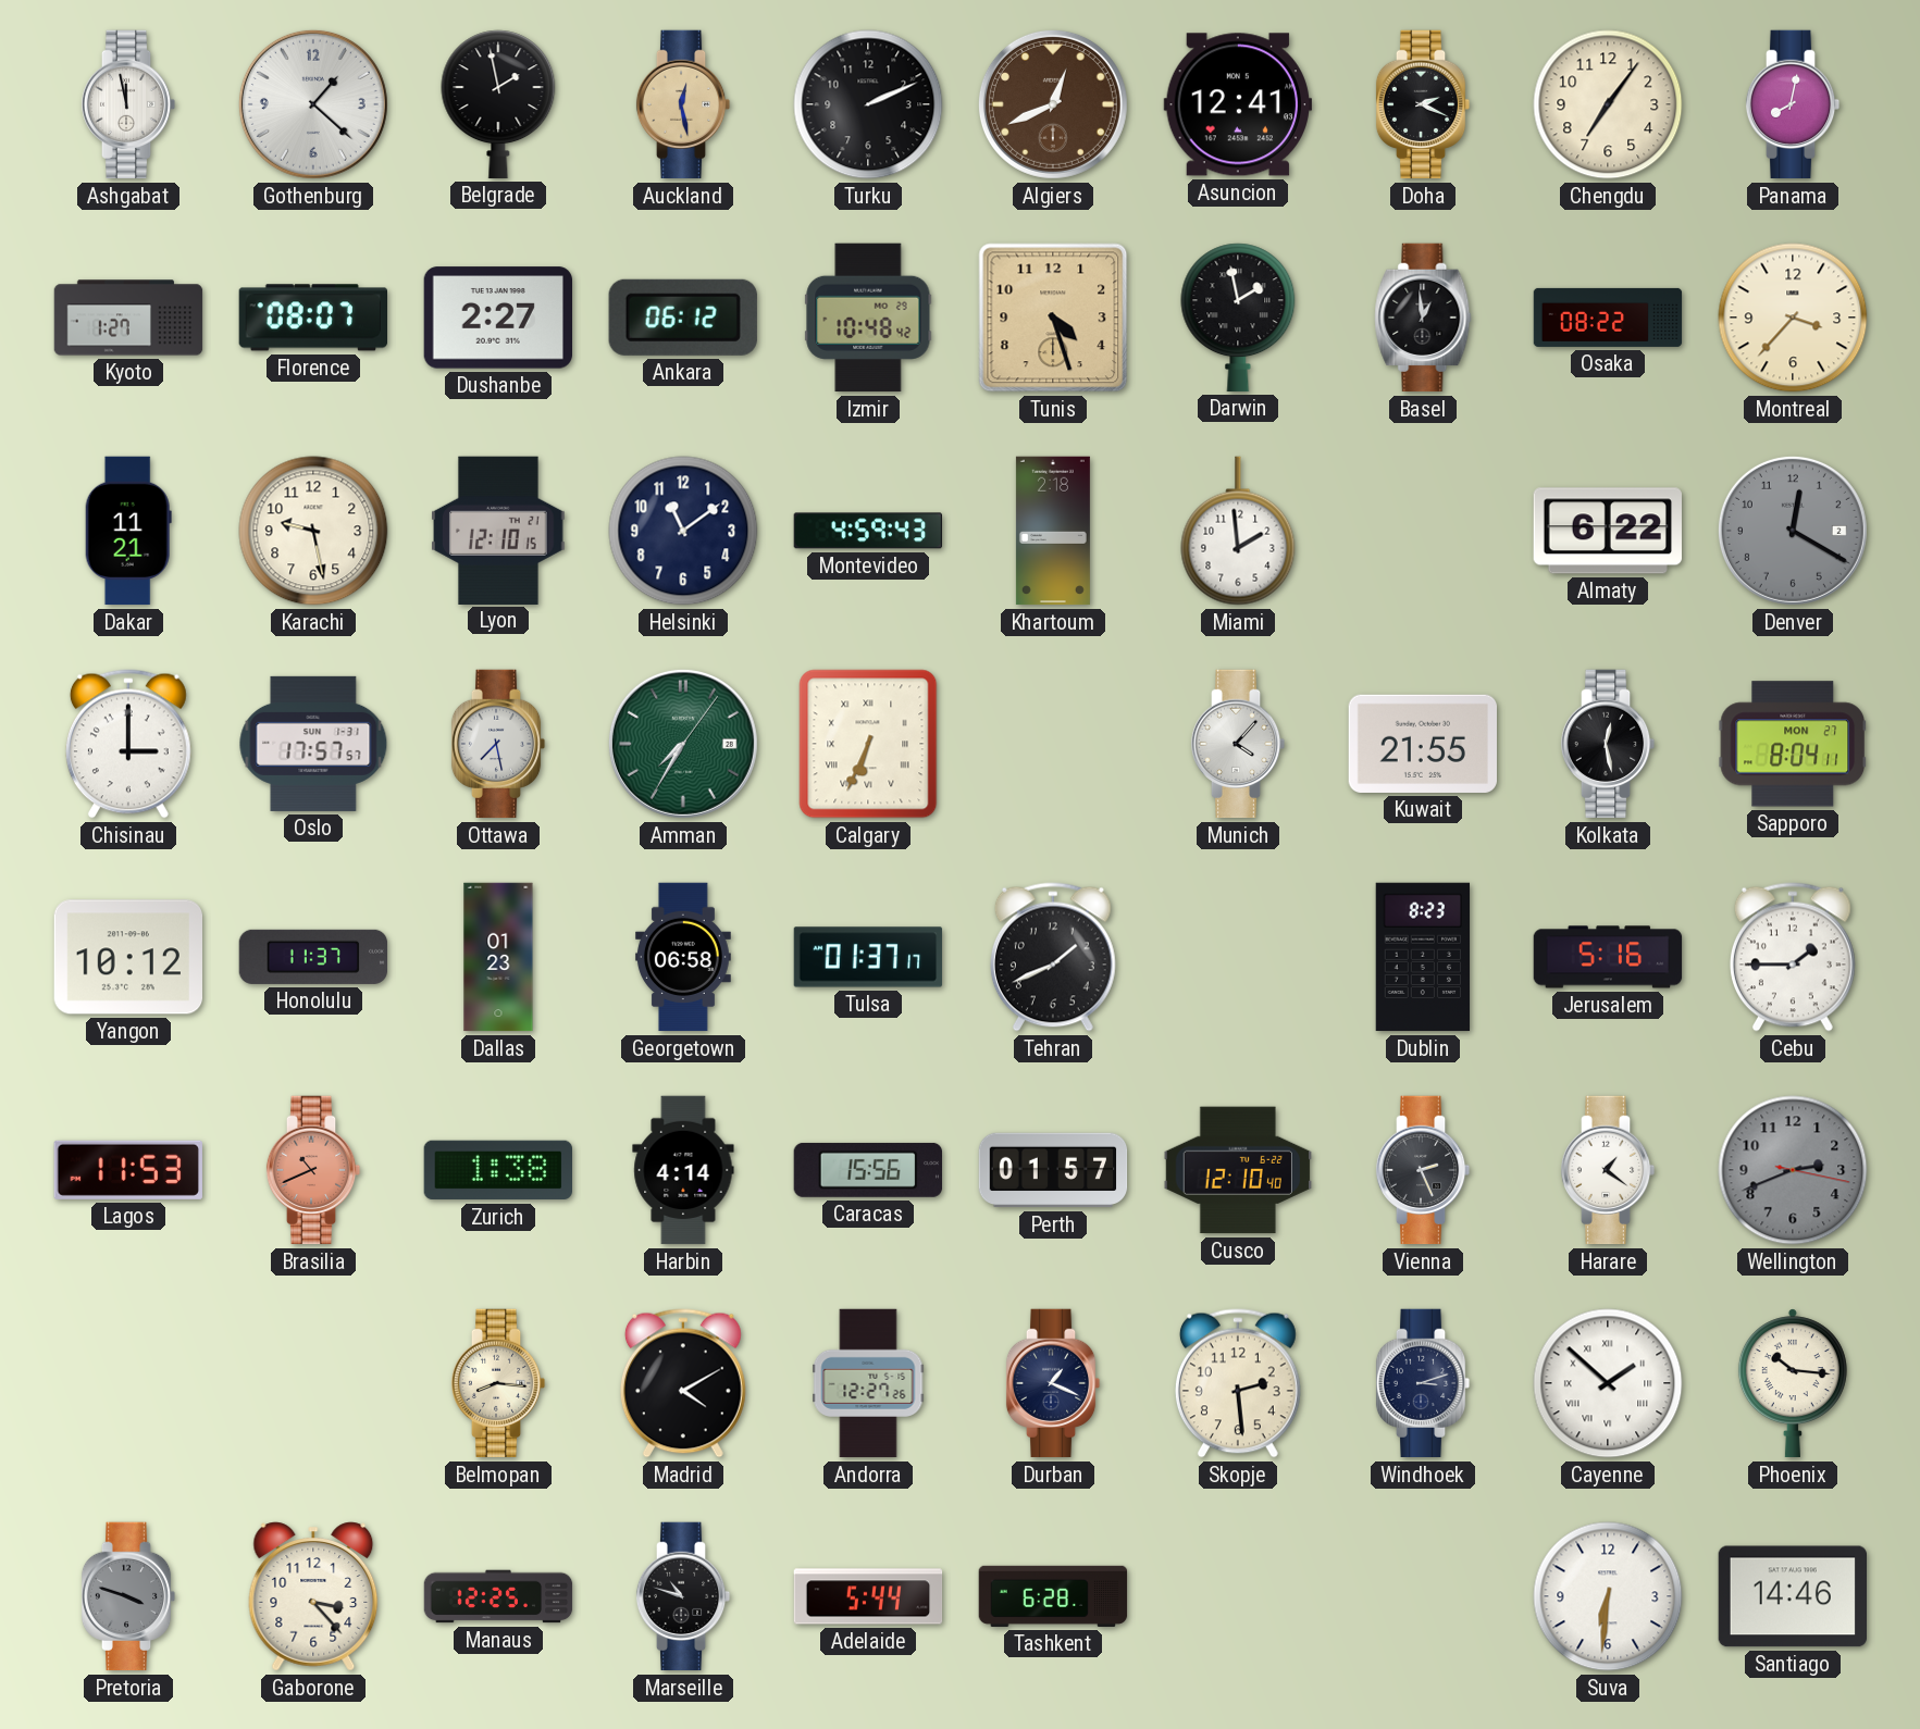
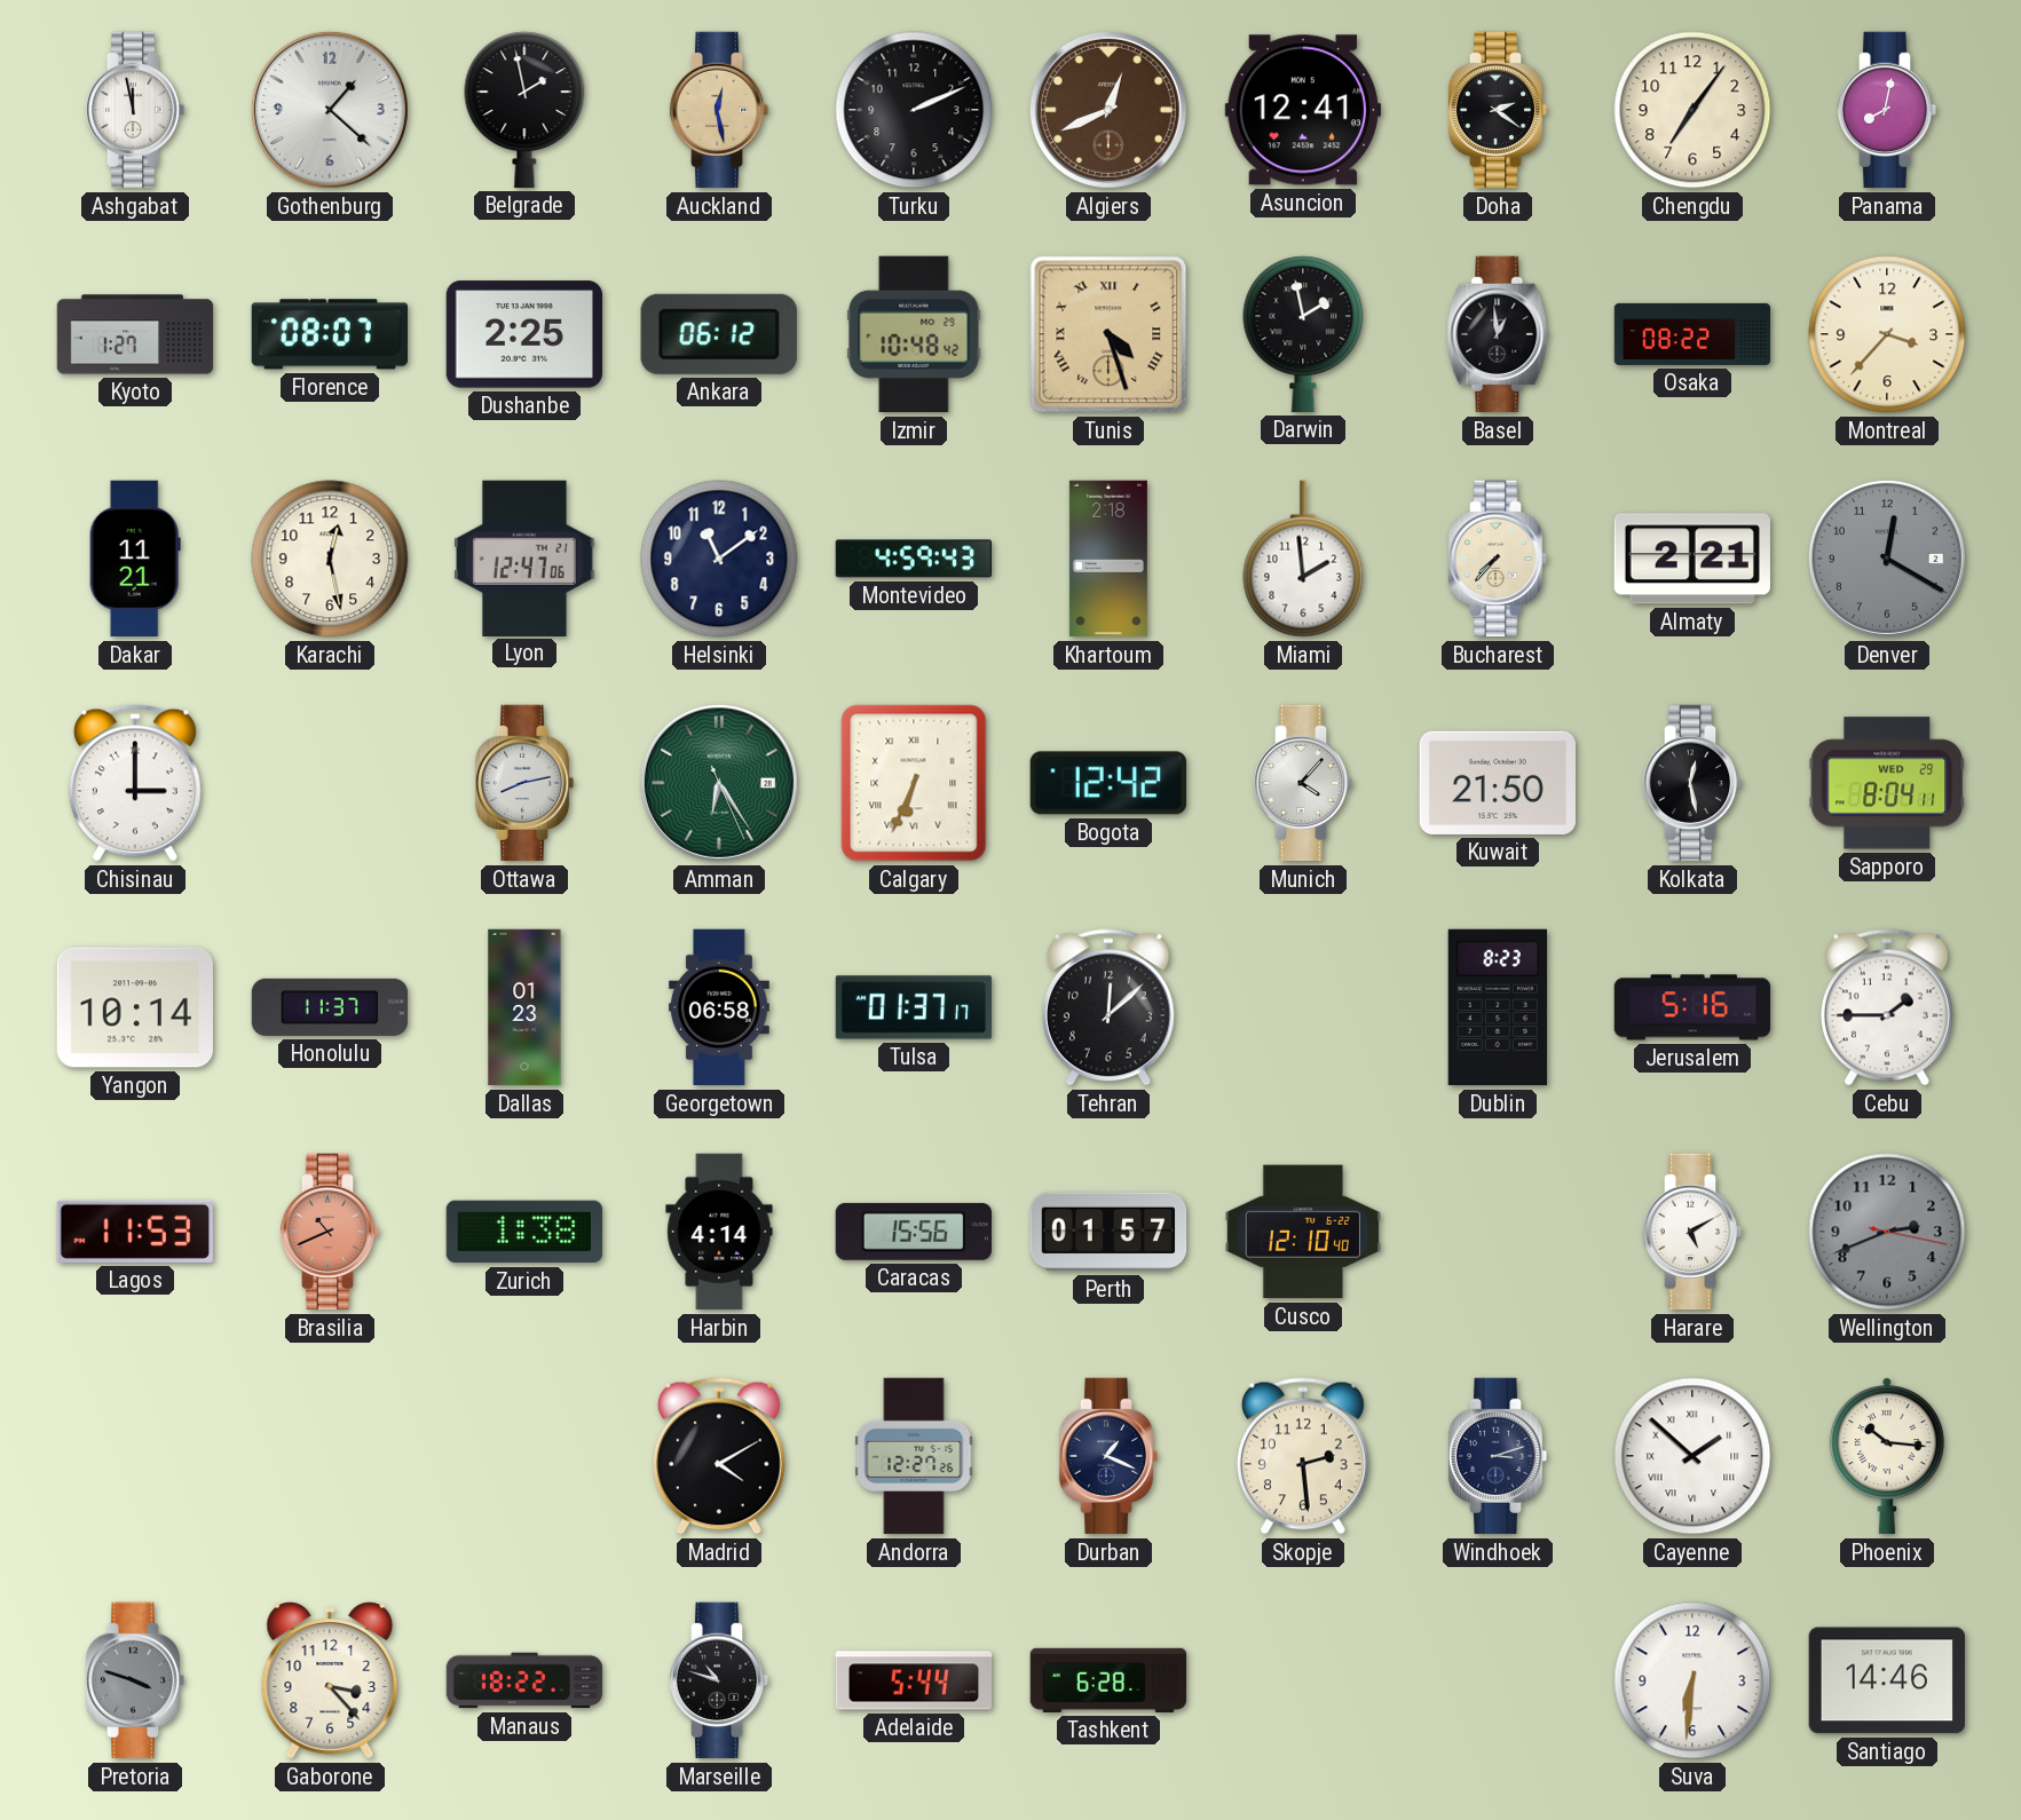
Doha: 2:19 -> 2:21
Dushanbe: 2:27 -> 2:25
Tunis numerals: Arabic -> Roman
Karachi: 9:28 -> 12:28
Lyon: 12:10 -> 12:47
Bucharest: none -> 7:37
Almaty: 6:22 -> 2:21
Oslo: 17:57 -> none
Ottawa: 7:28 -> 8:13
Amman: 7:35 -> 6:24
Bogota: none -> 12:42
Kuwait: 21:55 -> 21:50
Sapporo date: MON 27 -> WED 29
Yangon: 10:12 -> 10:14
Tehran: 1:41 -> 12:08
Vienna: 2:26 -> none
Harare: 1:21 -> 5:10
Belmopan: 8:16 -> none
Manaus: 12:25 -> 18:22
